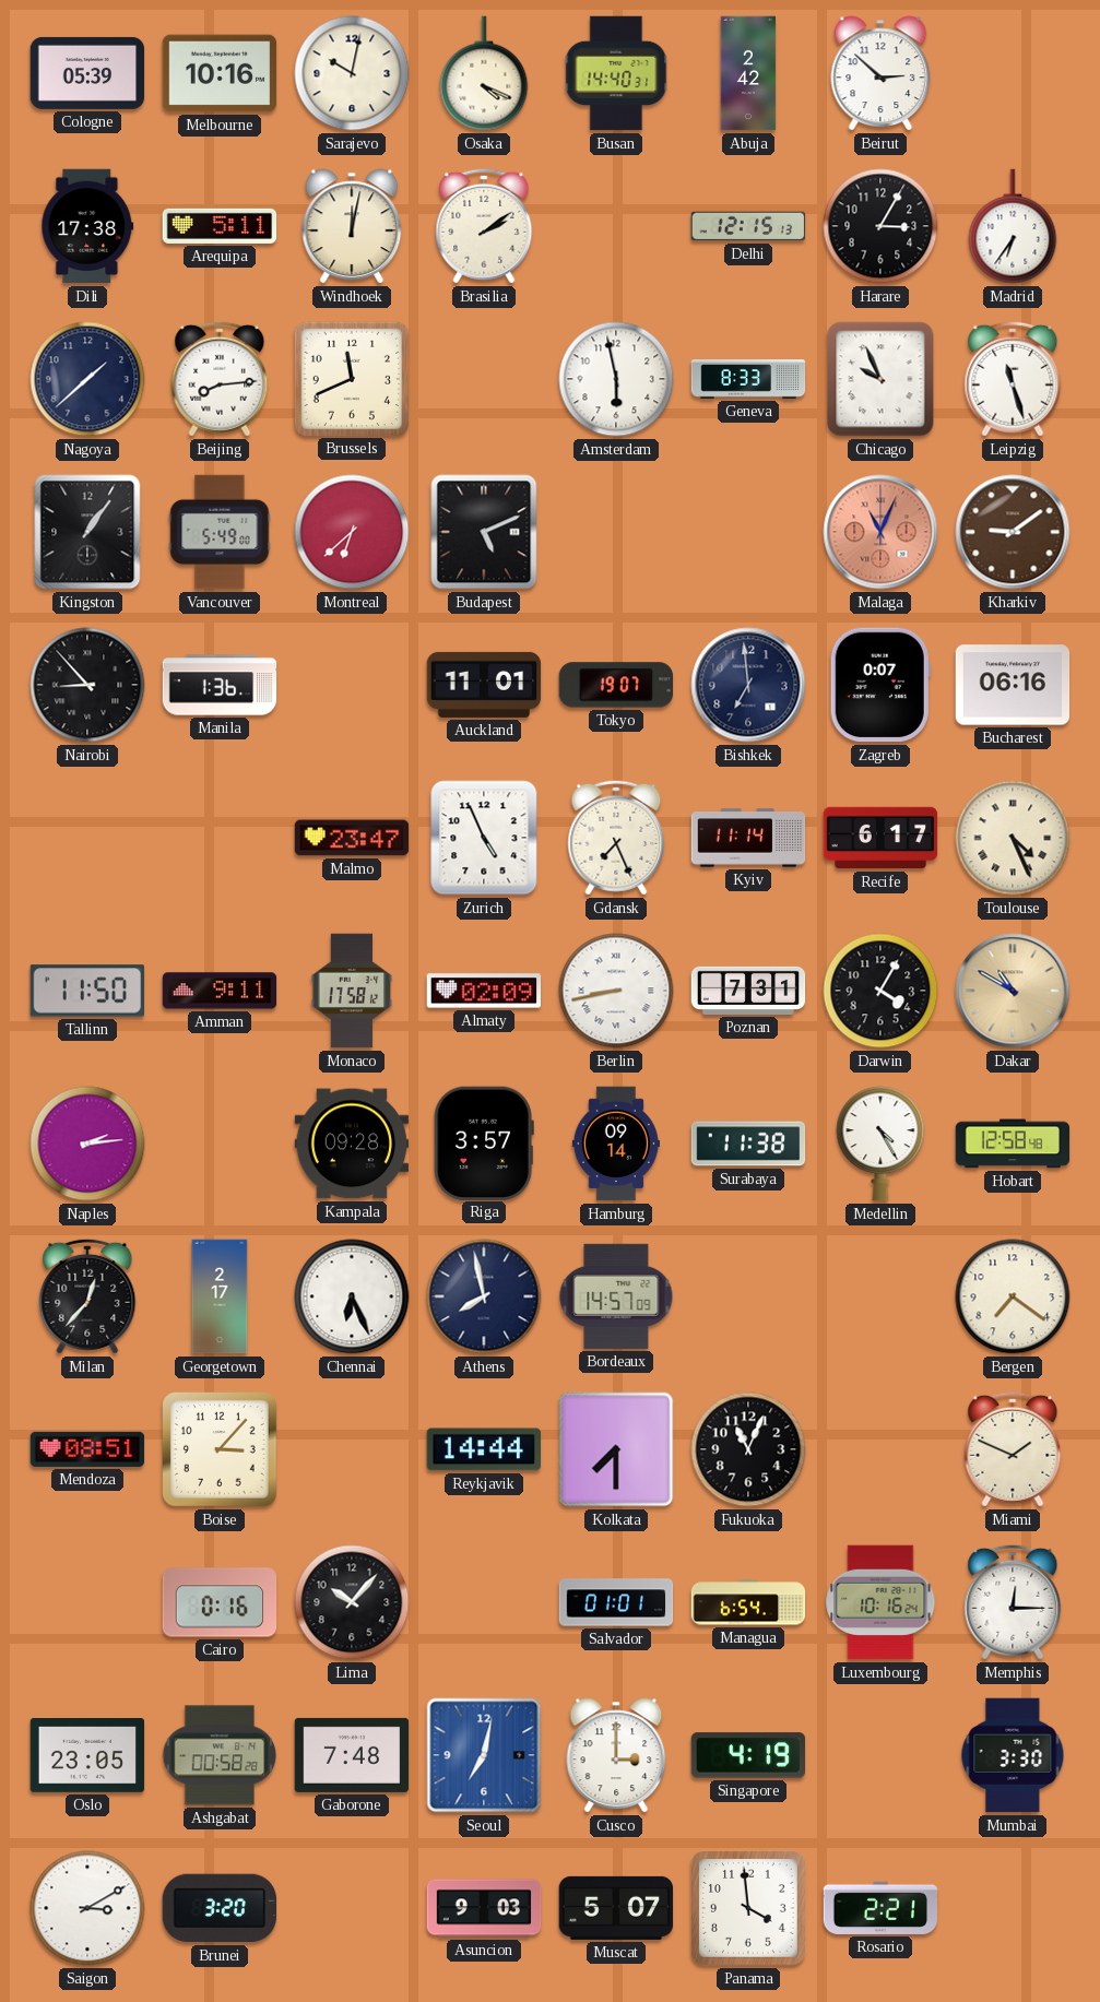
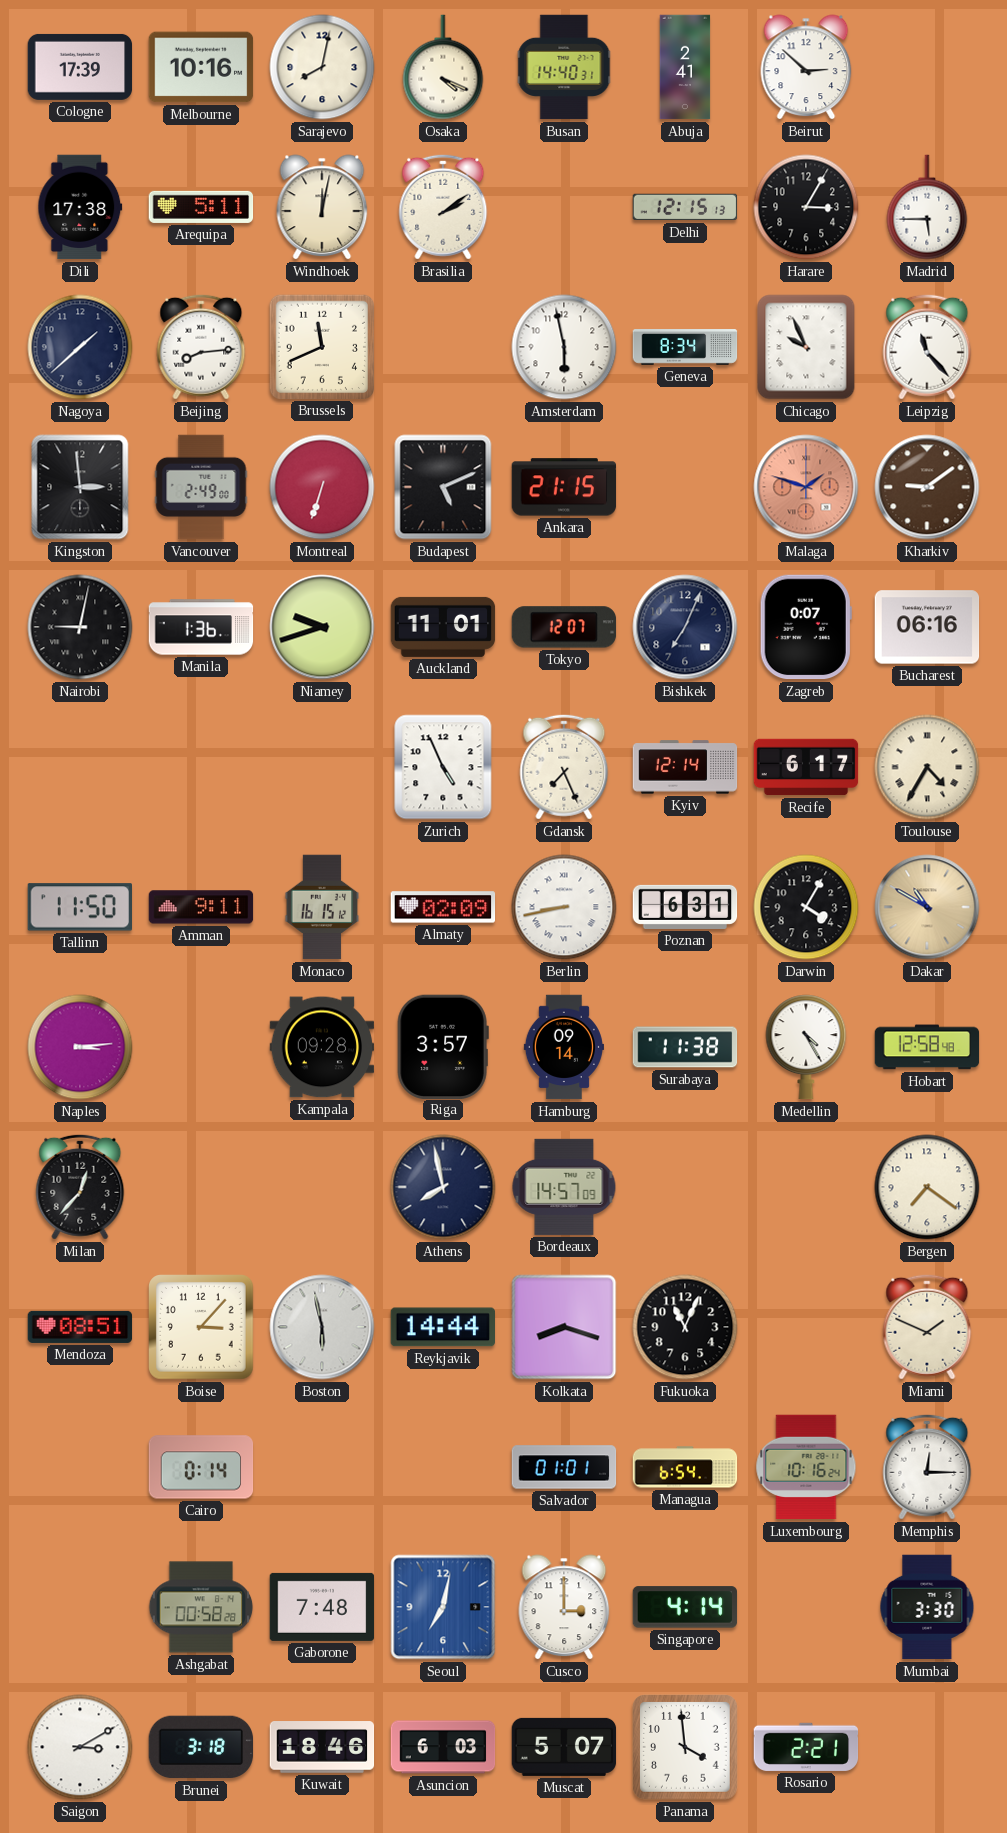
Cologne: 05:39 -> 17:39
Sarajevo: 10:02 -> 8:02
Abuja: 2:42 -> 2:41
Madrid: 6:36 -> 5:45
Geneva: 8:33 -> 8:34
Leipzig: 11:27 -> 11:23
Kingston: 1:06 -> 2:59
Vancouver: 5:49 -> 2:49
Montreal: 6:38 -> 6:33
Ankara: none -> 21:15
Malaga: 11:04 -> 1:48
Nairobi: 8:53 -> 9:02
Niamey: none -> 9:42
Tokyo: 19:07 -> 12:07
Bishkek: 6:59 -> 7:04
Malmo: 23:47 -> none
Kyiv: 11:14 -> 12:14
Toulouse: 4:26 -> 4:35
Monaco: 17:58 -> 16:15
Poznan: 7:31 -> 6:31
Naples: 2:14 -> 3:14
Georgetown: 2:17 -> none
Chennai: 6:26 -> none
Boston: none -> 5:58
Kolkata: 7:30 -> 8:18
Cairo: 0:16 -> 0:14
Lima: 10:07 -> none
Oslo: 23:05 -> none
Singapore: 4:19 -> 4:14
Brunei: 3:20 -> 3:18
Kuwait: none -> 18:46
Asuncion: 9:03 -> 6:03
